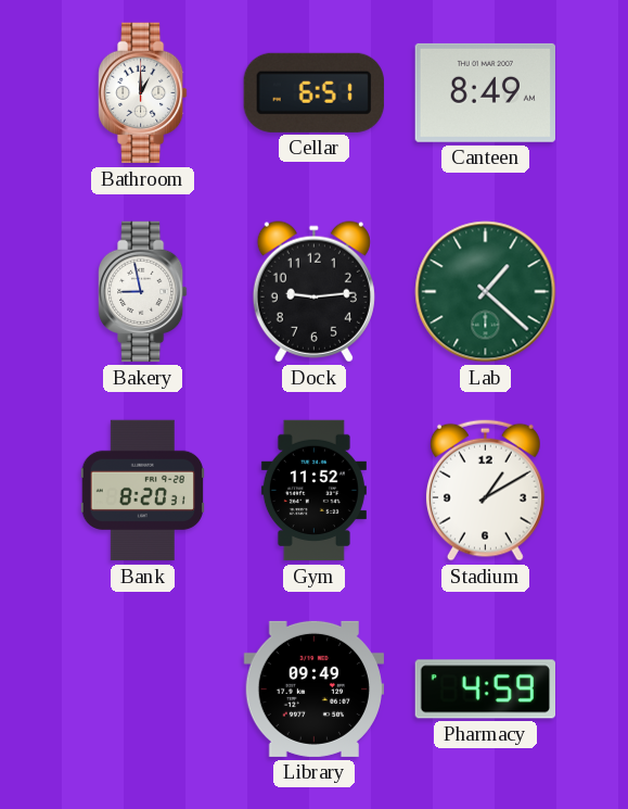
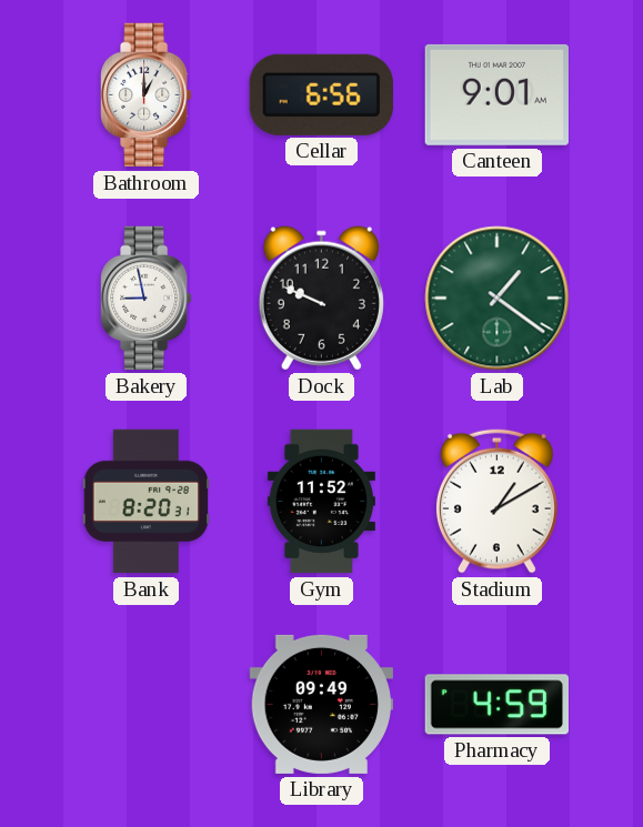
Cellar: 6:51 -> 6:56
Canteen: 8:49 -> 9:01
Dock: 9:14 -> 9:49
Lab: 1:22 -> 1:21
